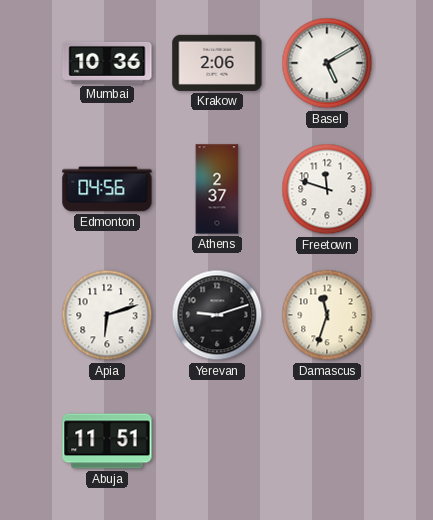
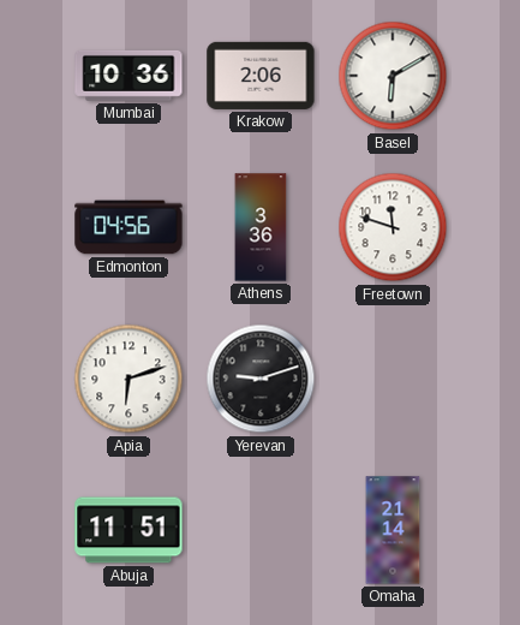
Basel: 5:10 -> 6:10
Athens: 2:37 -> 3:36
Damascus: 11:33 -> none
Omaha: none -> 21:14
